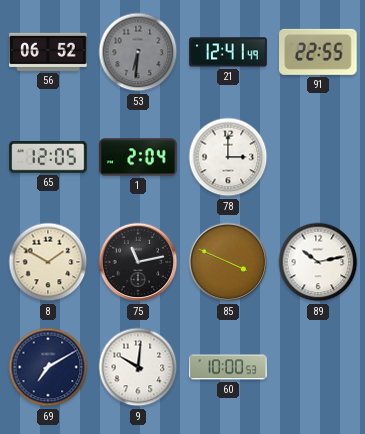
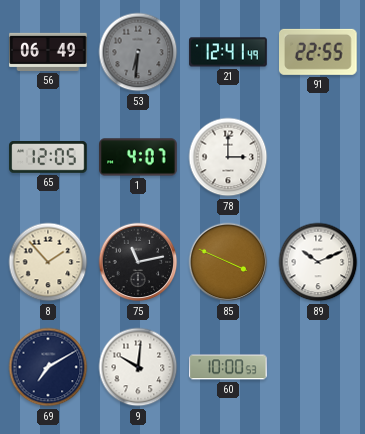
56: 06:52 -> 06:49
1: 2:04 -> 4:07
8: 1:50 -> 1:53
89: 10:13 -> 10:11
